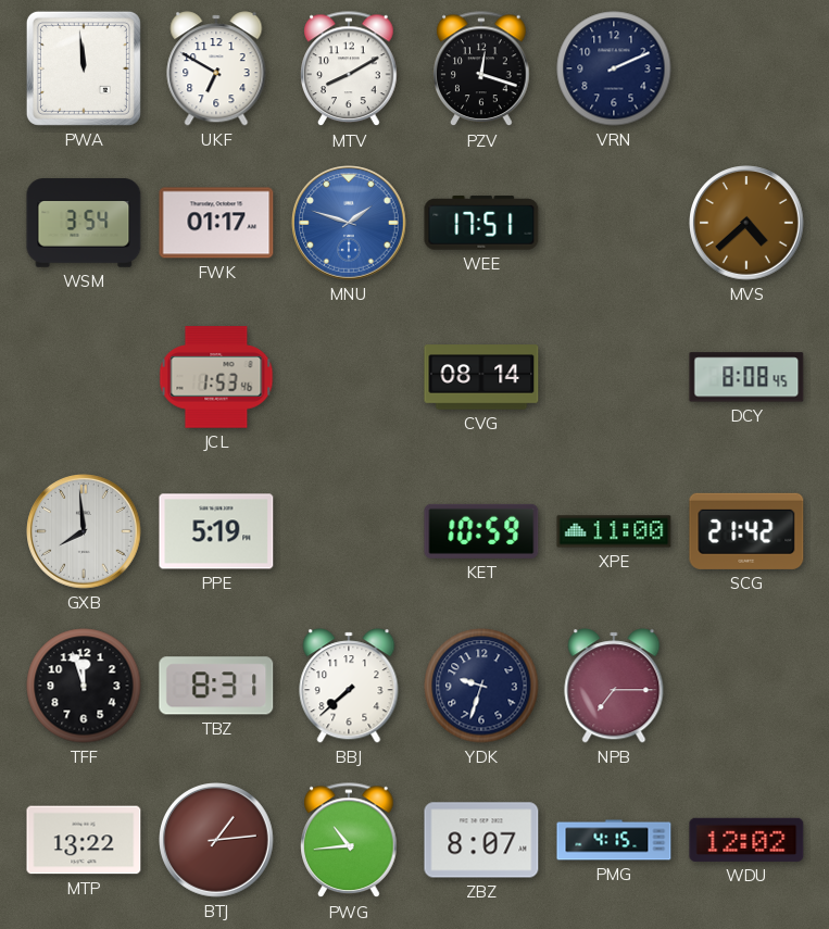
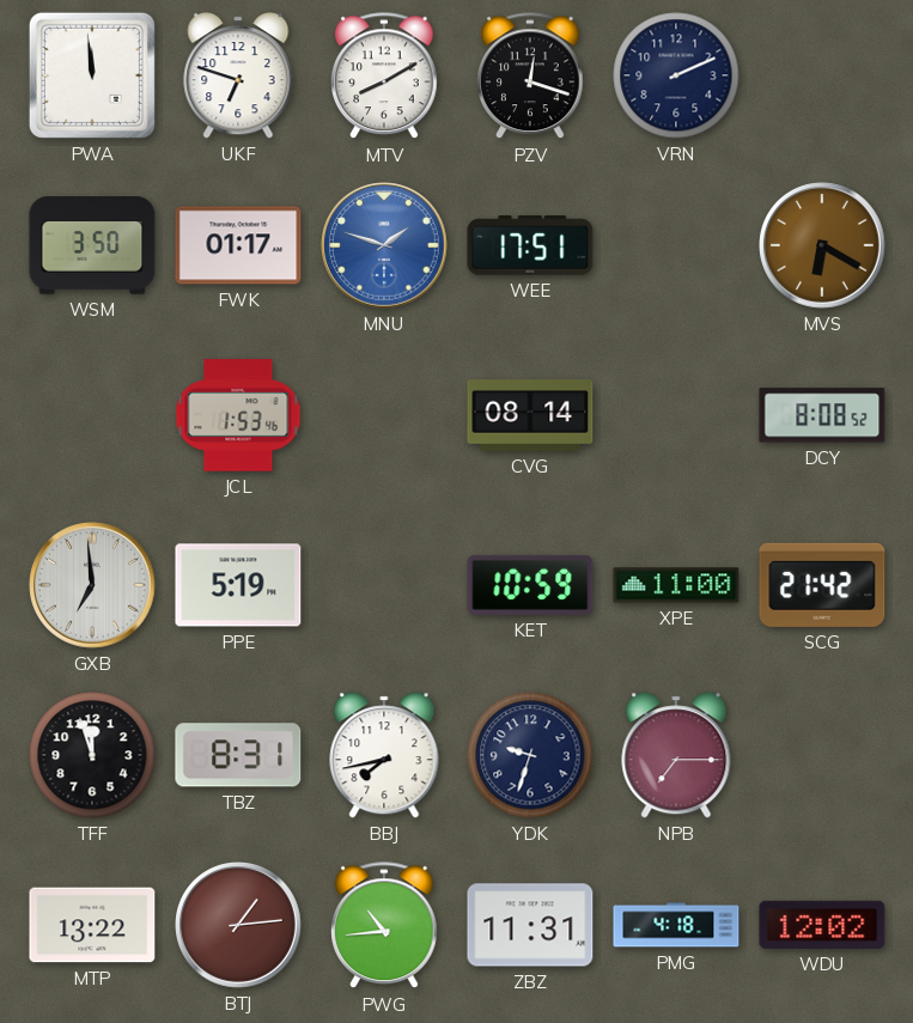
UKF: 6:50 -> 6:48
WSM: 3:54 -> 3:50
MVS: 4:38 -> 6:20
DCY: 8:08:45 -> 8:08:52
GXB: 7:59 -> 6:59
BBJ: 7:38 -> 7:43
ZBZ: 8:07 -> 11:31
PMG: 4:15 -> 4:18
